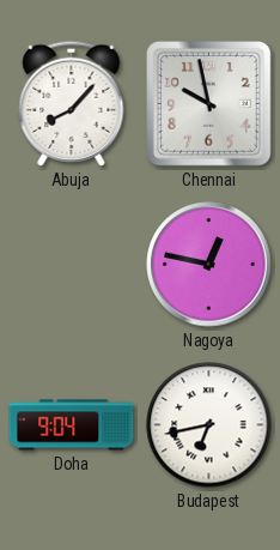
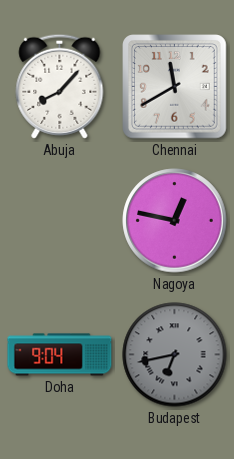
Chennai: 9:58 -> 11:40
Budapest dial: white -> grey
